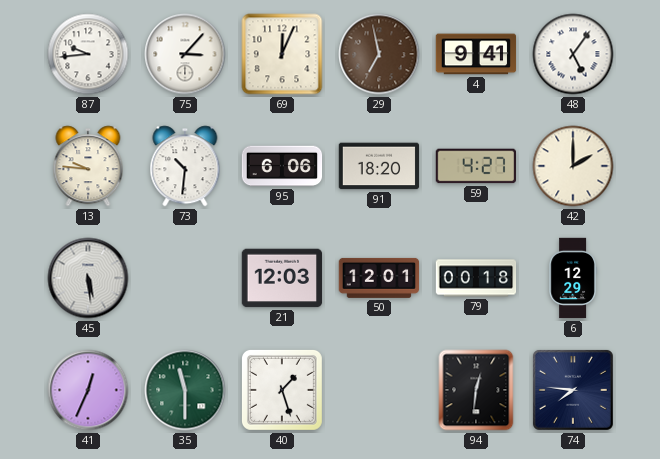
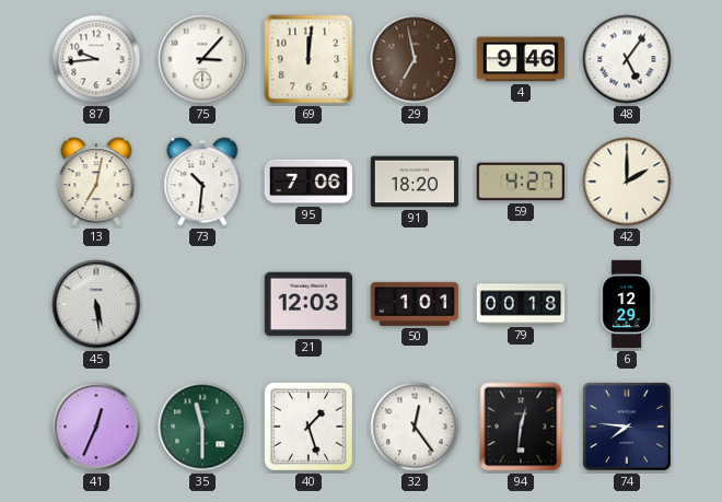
69: 12:04 -> 12:01
4: 9:41 -> 9:46
13: 9:46 -> 7:02
95: 6:06 -> 7:06
50: 12:01 -> 1:01
32: none -> 12:24
